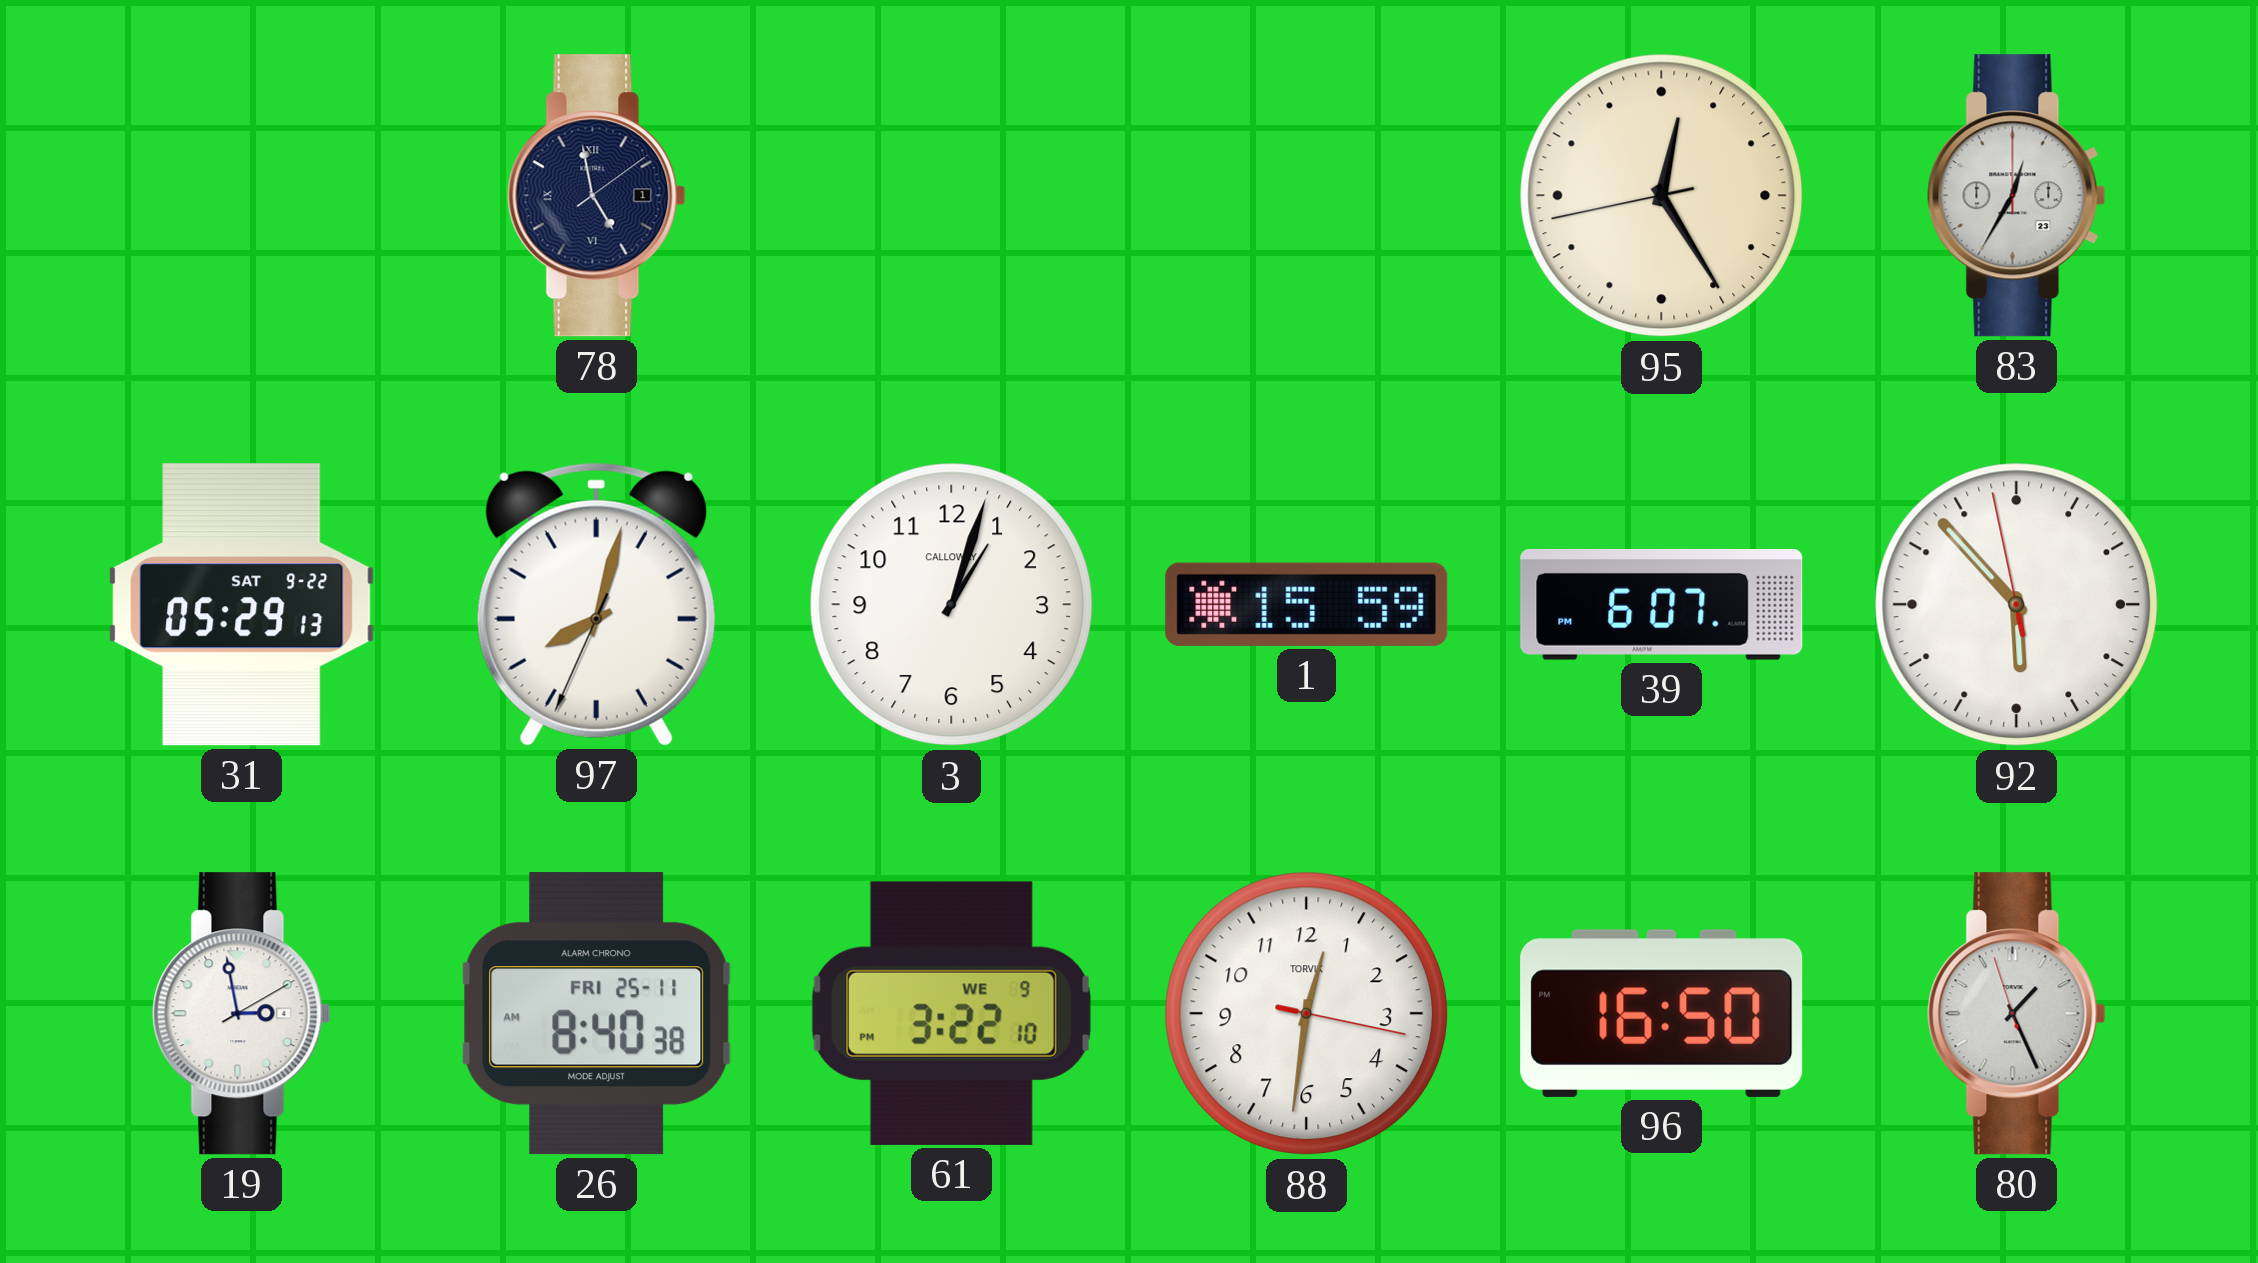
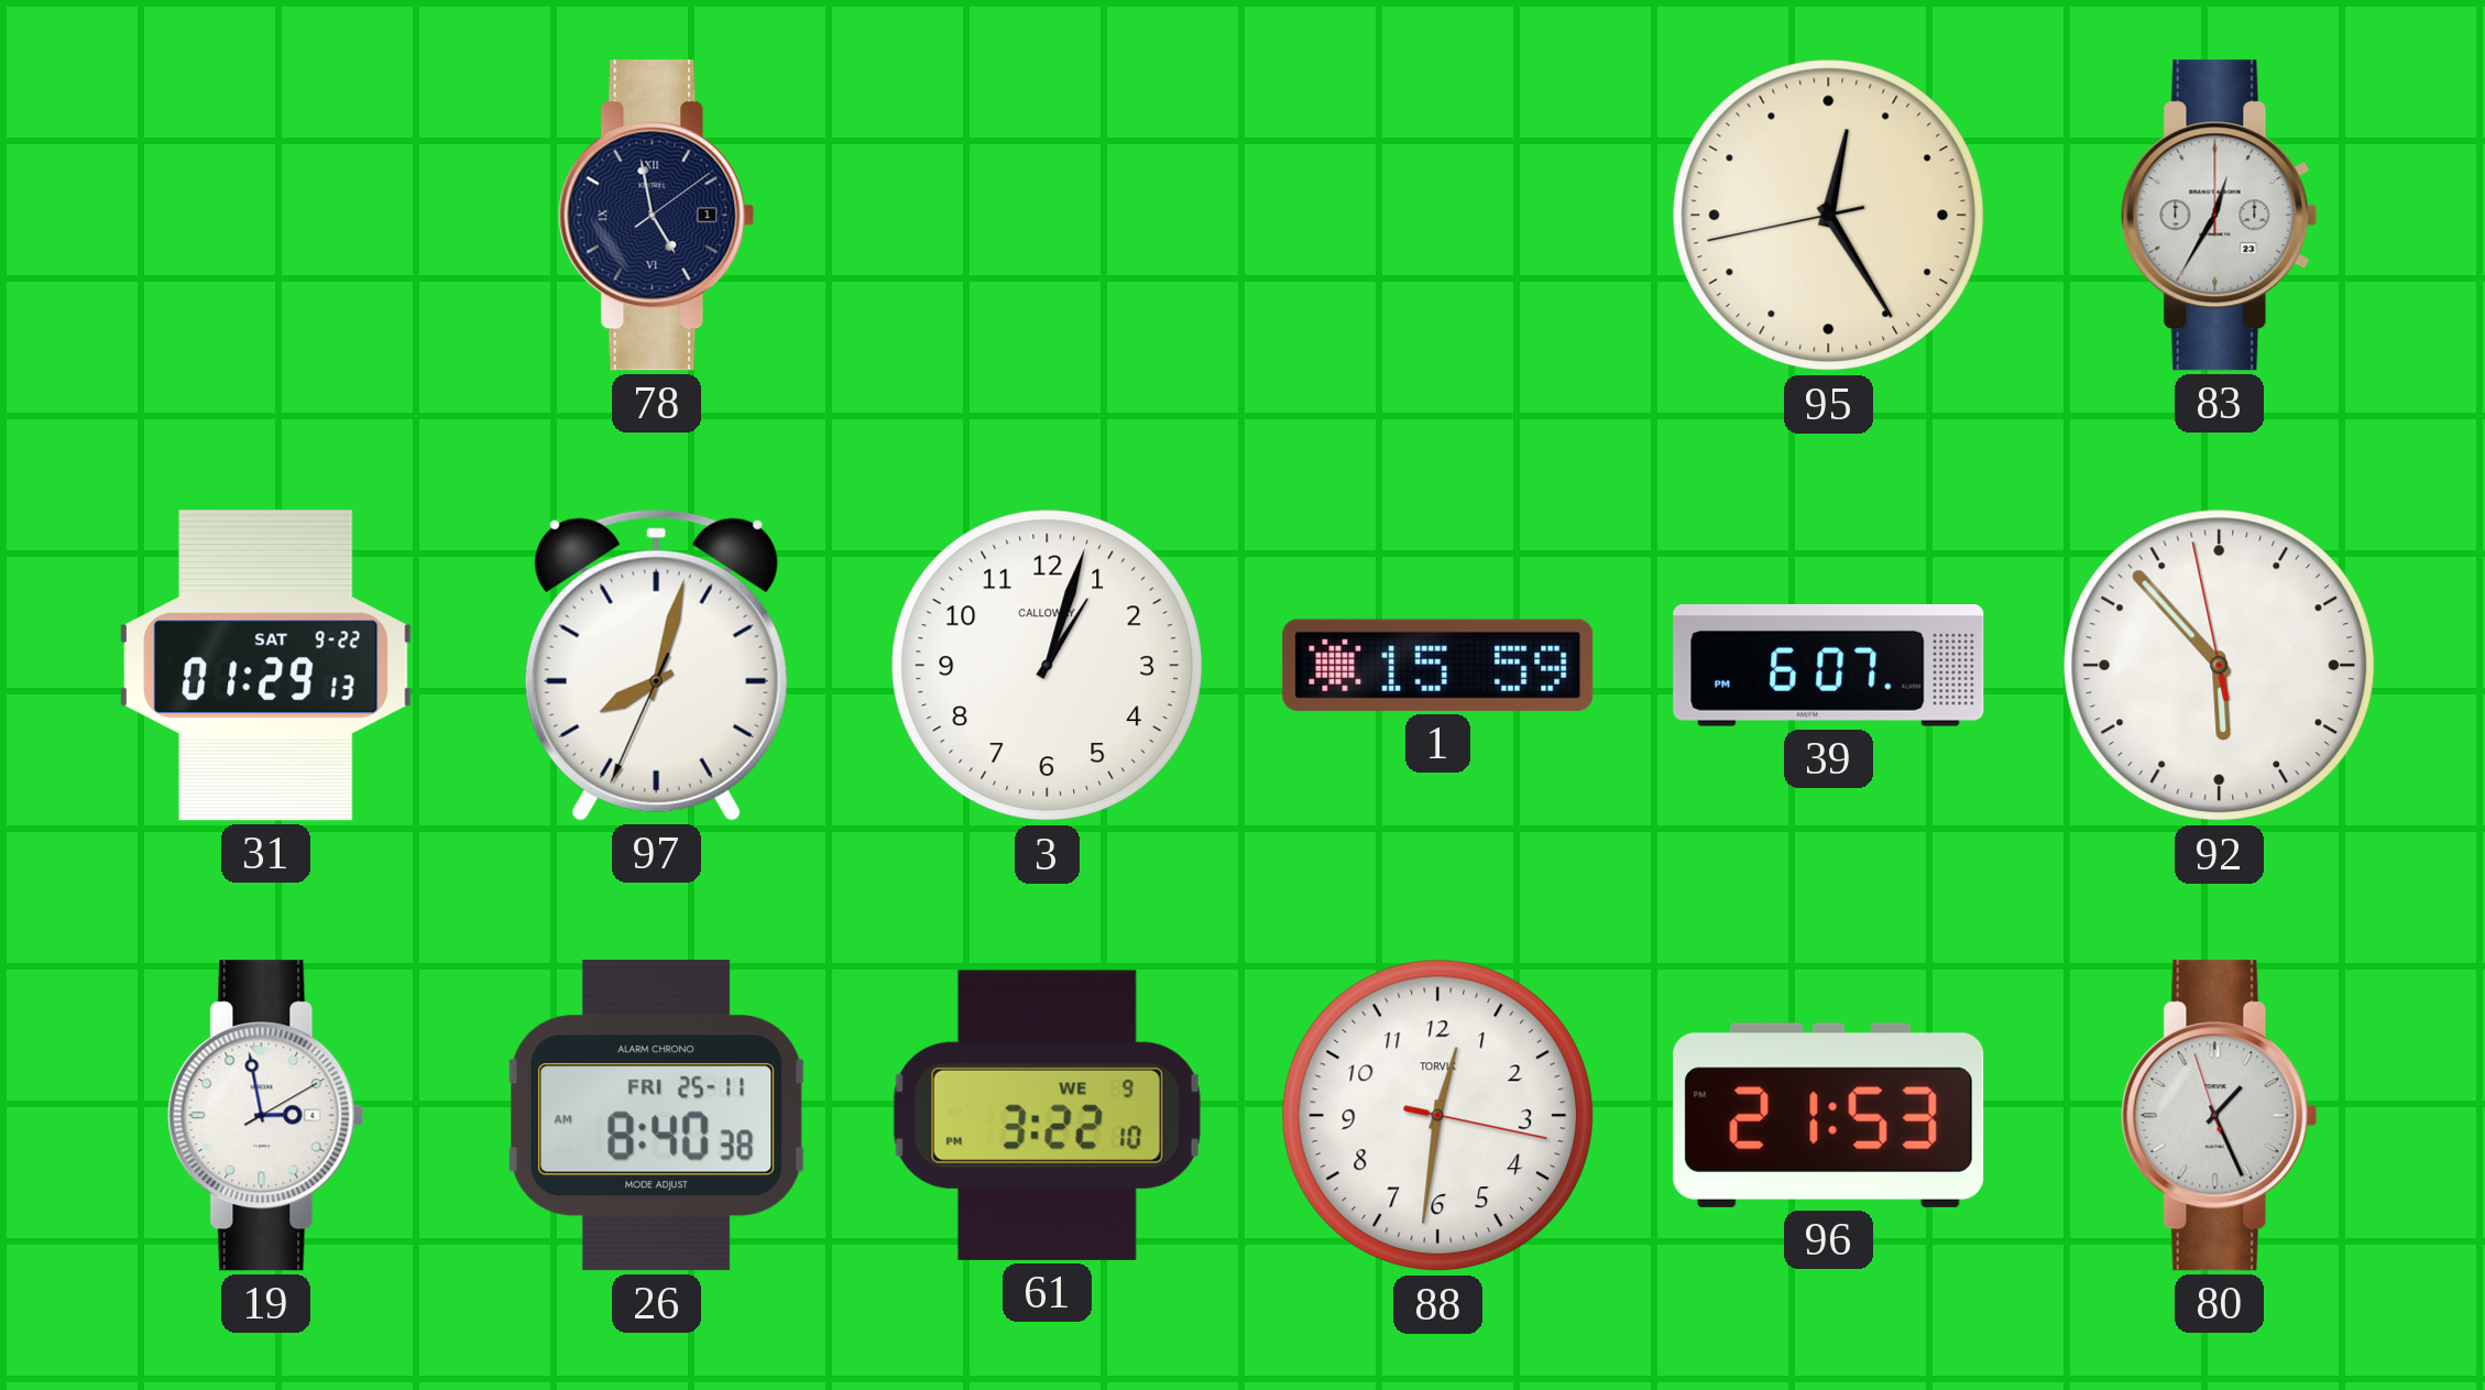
31: 05:29 -> 01:29
96: 16:50 -> 21:53
